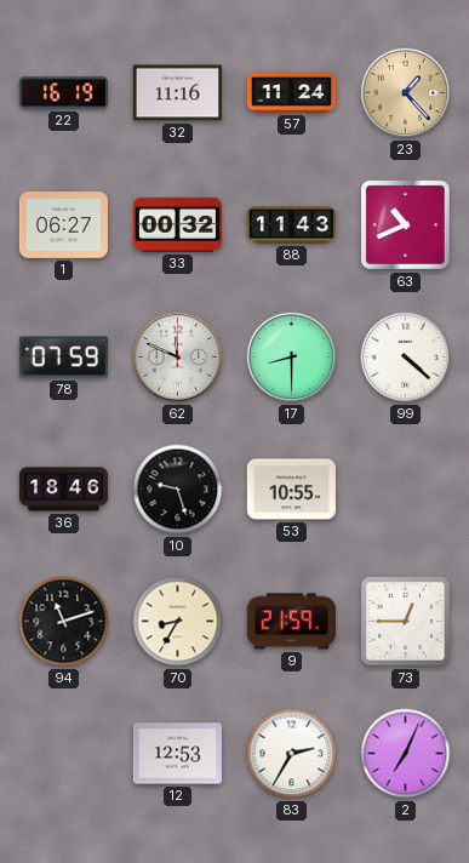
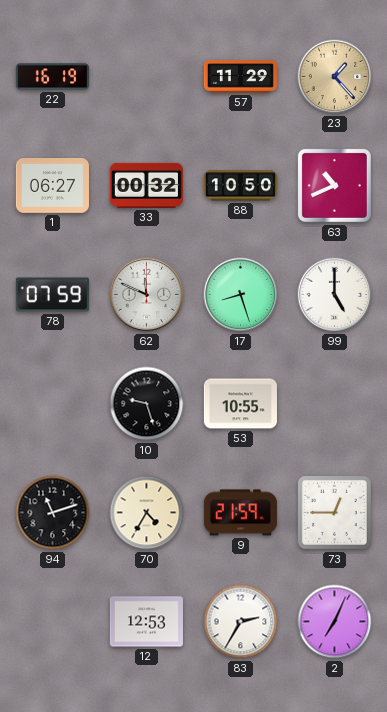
32: 11:16 -> none
57: 11:24 -> 11:29
88: 11:43 -> 10:50
17: 8:30 -> 8:27
99: 4:22 -> 5:00
36: 18:46 -> none
70: 8:35 -> 4:35
